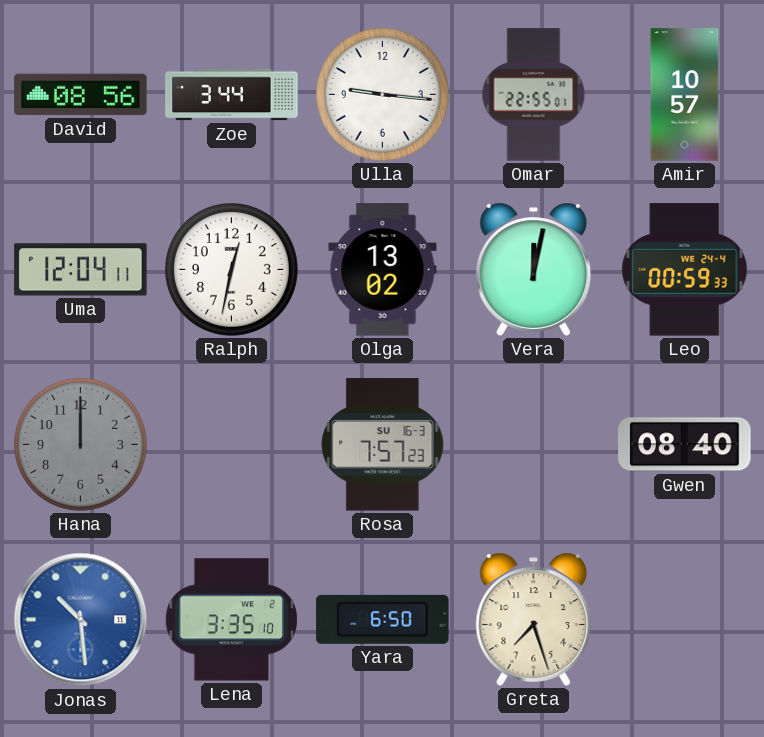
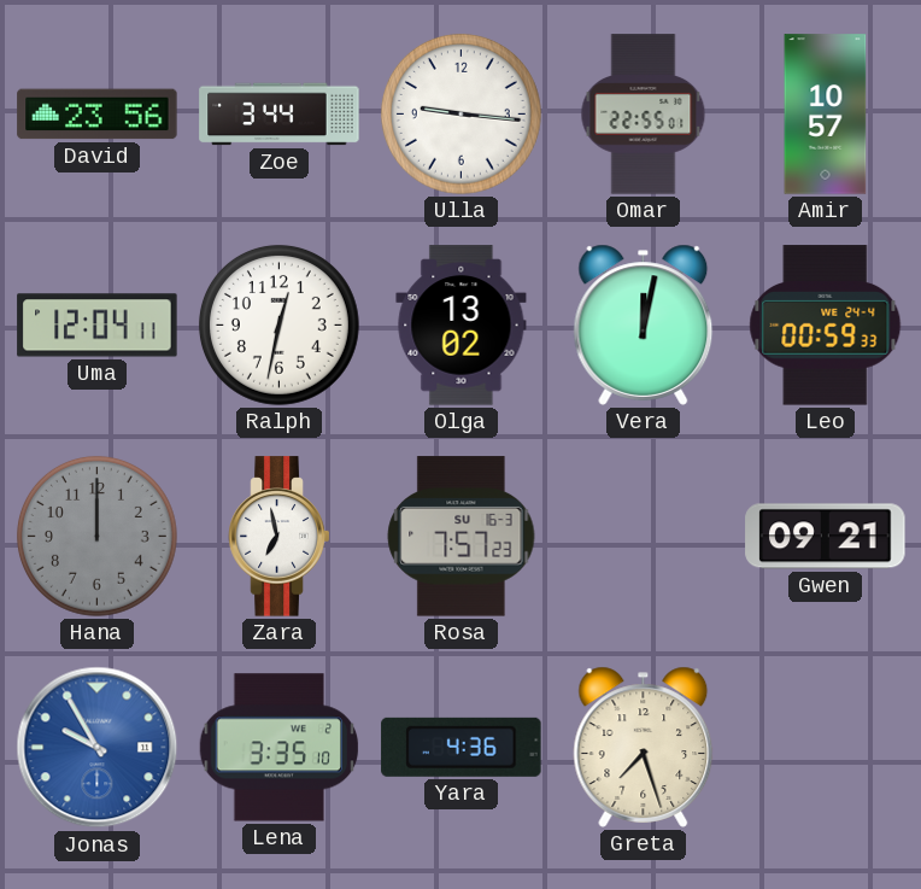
David: 08:56 -> 23:56
Zara: none -> 6:58
Gwen: 08:40 -> 09:21
Jonas: 10:29 -> 9:55
Yara: 6:50 -> 4:36
